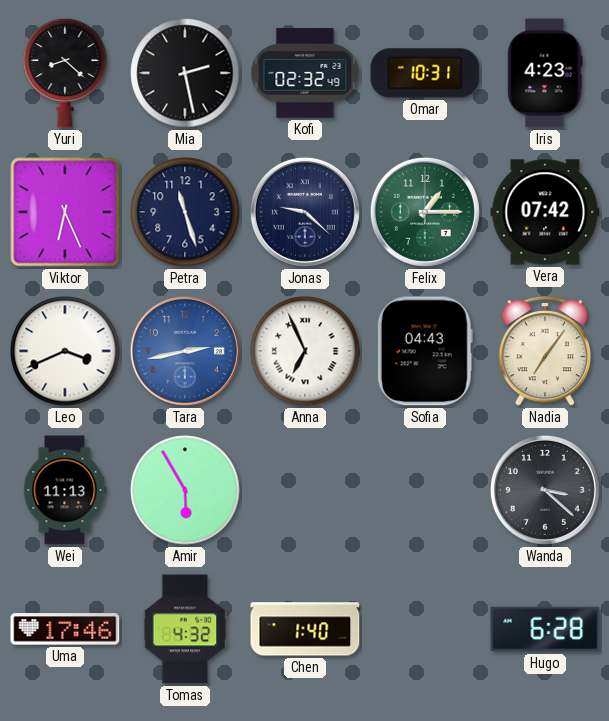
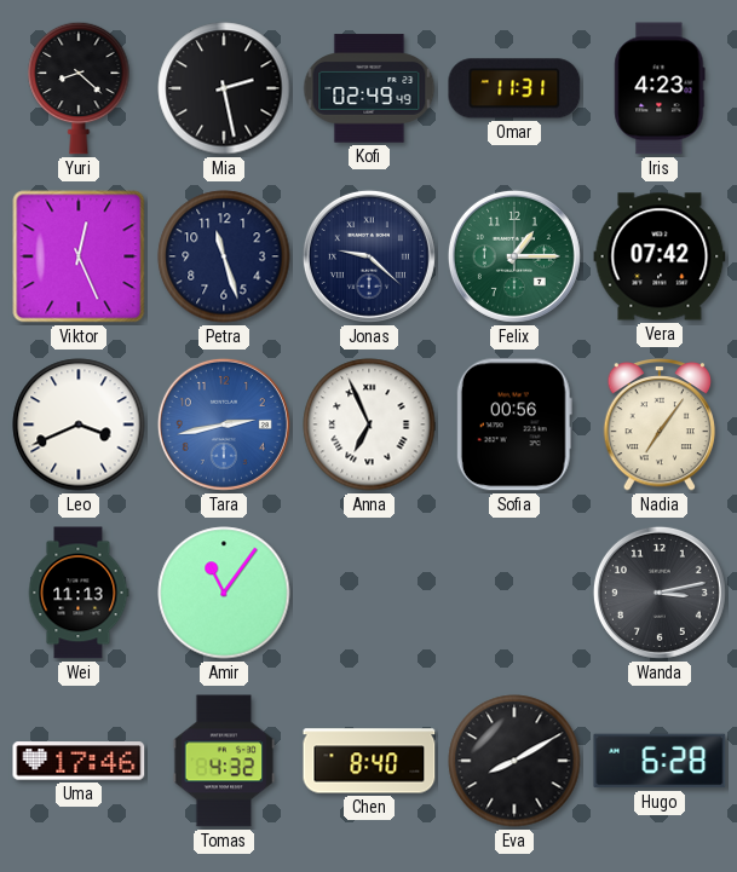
Kofi: 02:32 -> 02:49
Omar: 10:31 -> 11:31
Viktor: 6:26 -> 12:26
Sofia: 04:43 -> 00:56
Amir: 5:55 -> 11:06
Wanda: 3:22 -> 3:13
Chen: 1:40 -> 8:40
Eva: none -> 8:10
